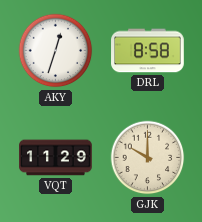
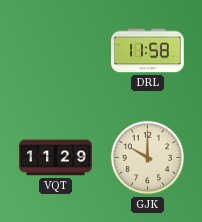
AKY: 12:33 -> none
DRL: 8:58 -> 11:58
